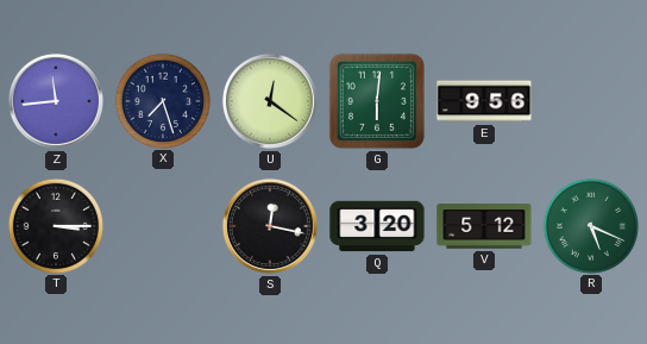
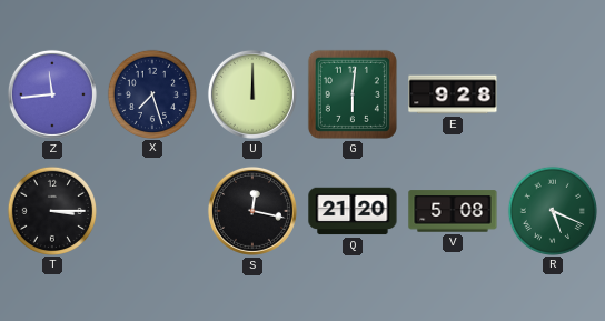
U: 12:21 -> 12:00
E: 9:56 -> 9:28
Q: 3:20 -> 21:20
V: 5:12 -> 5:08
